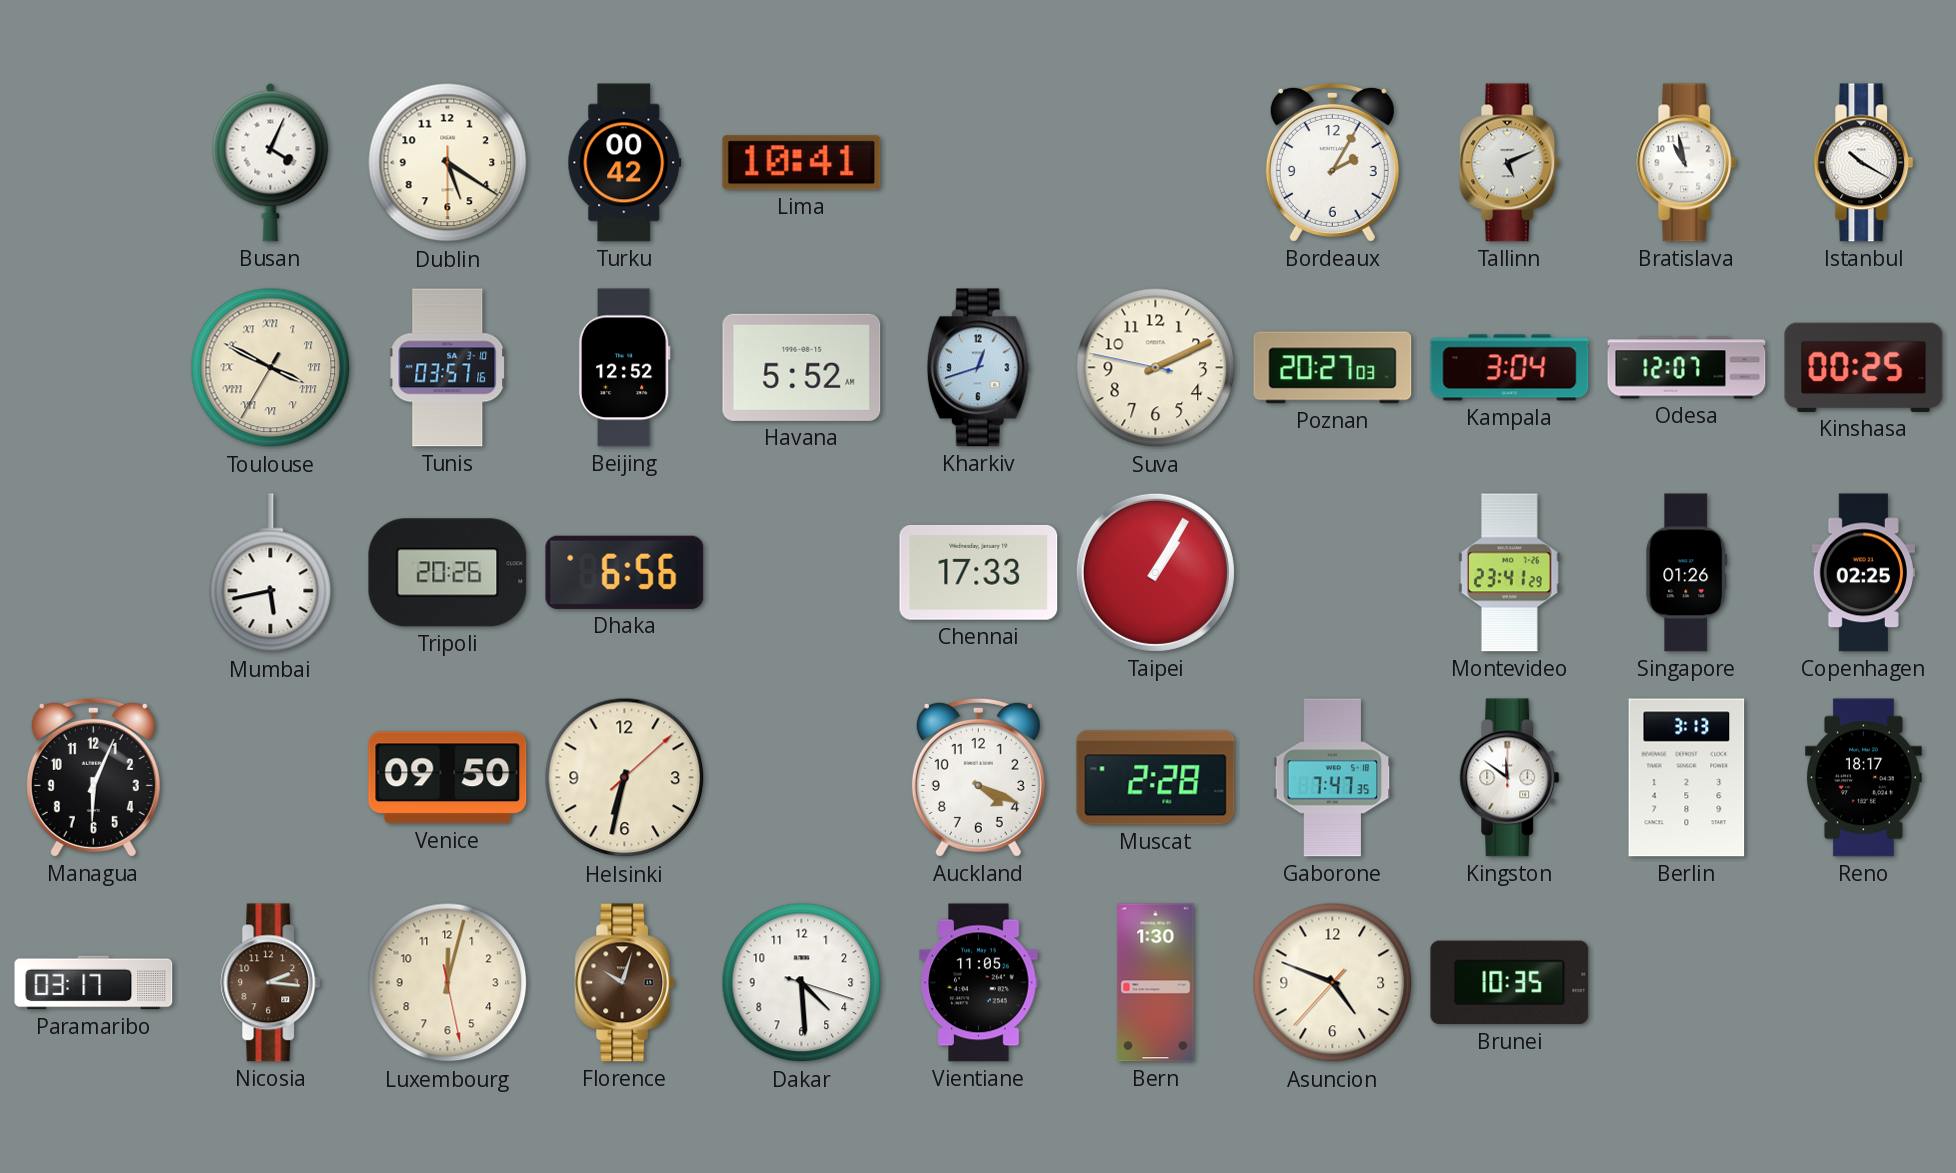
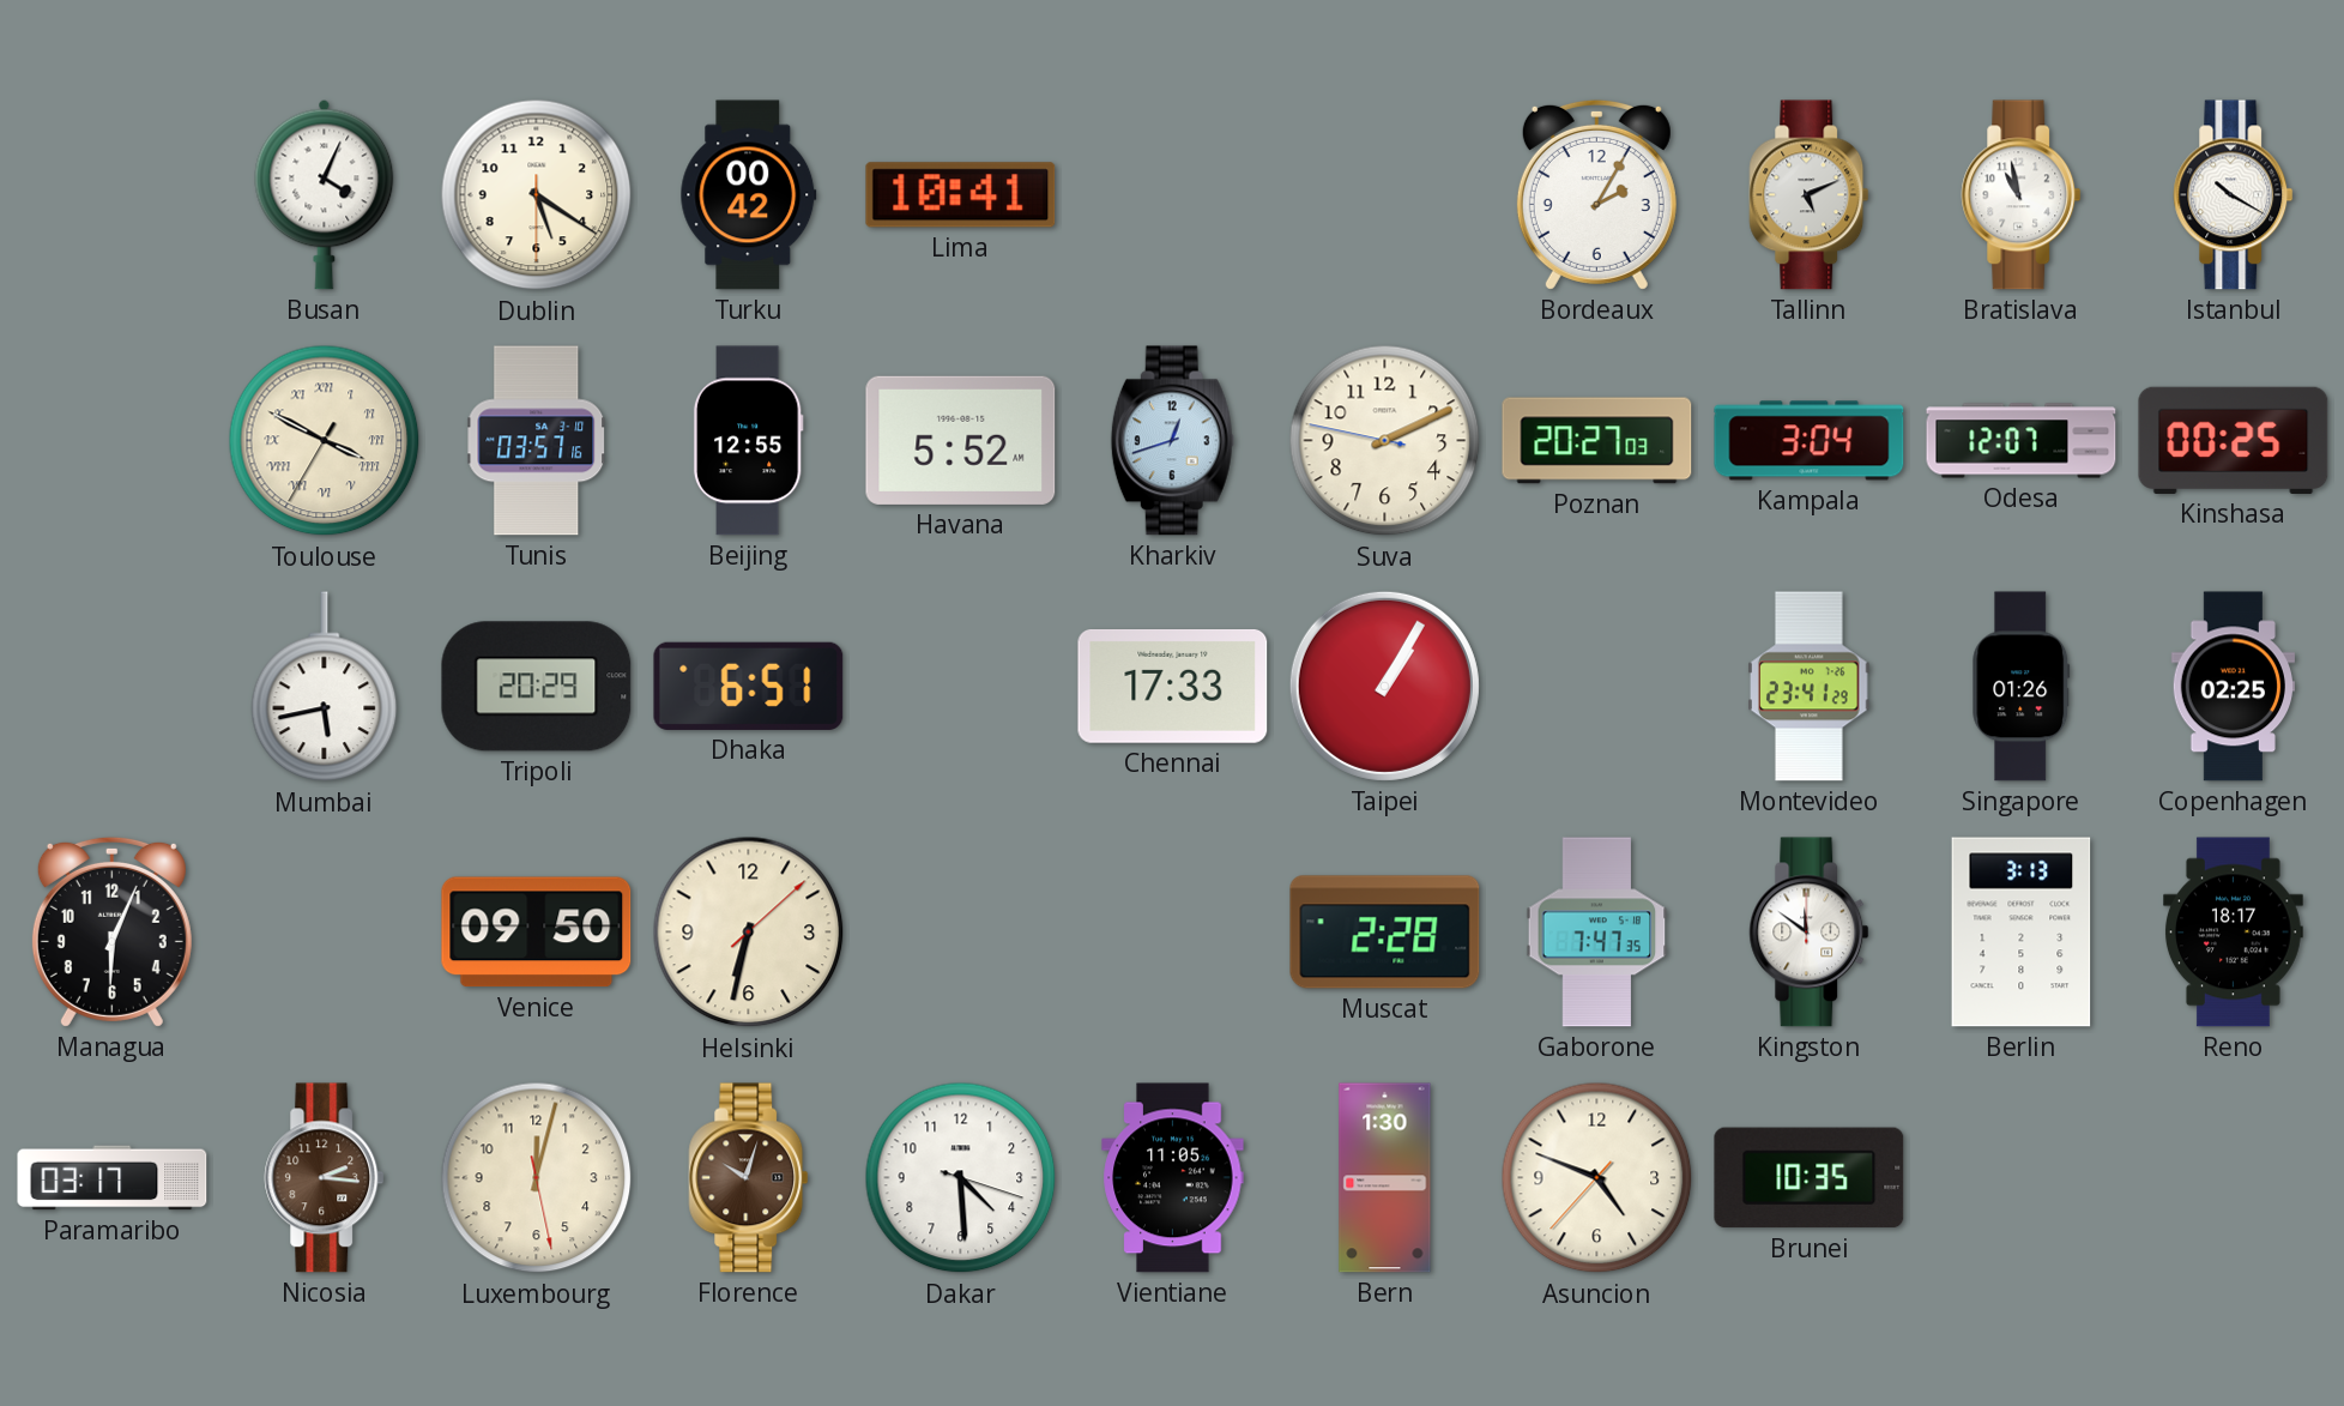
Beijing: 12:52 -> 12:55
Tripoli: 20:26 -> 20:29
Dhaka: 6:56 -> 6:51
Auckland: 4:19 -> none
